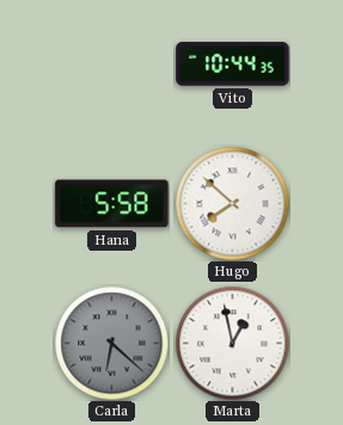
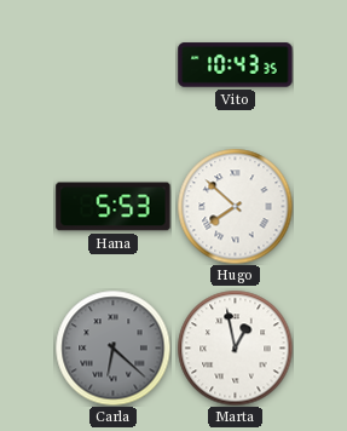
Vito: 10:44 -> 10:43
Hana: 5:58 -> 5:53
